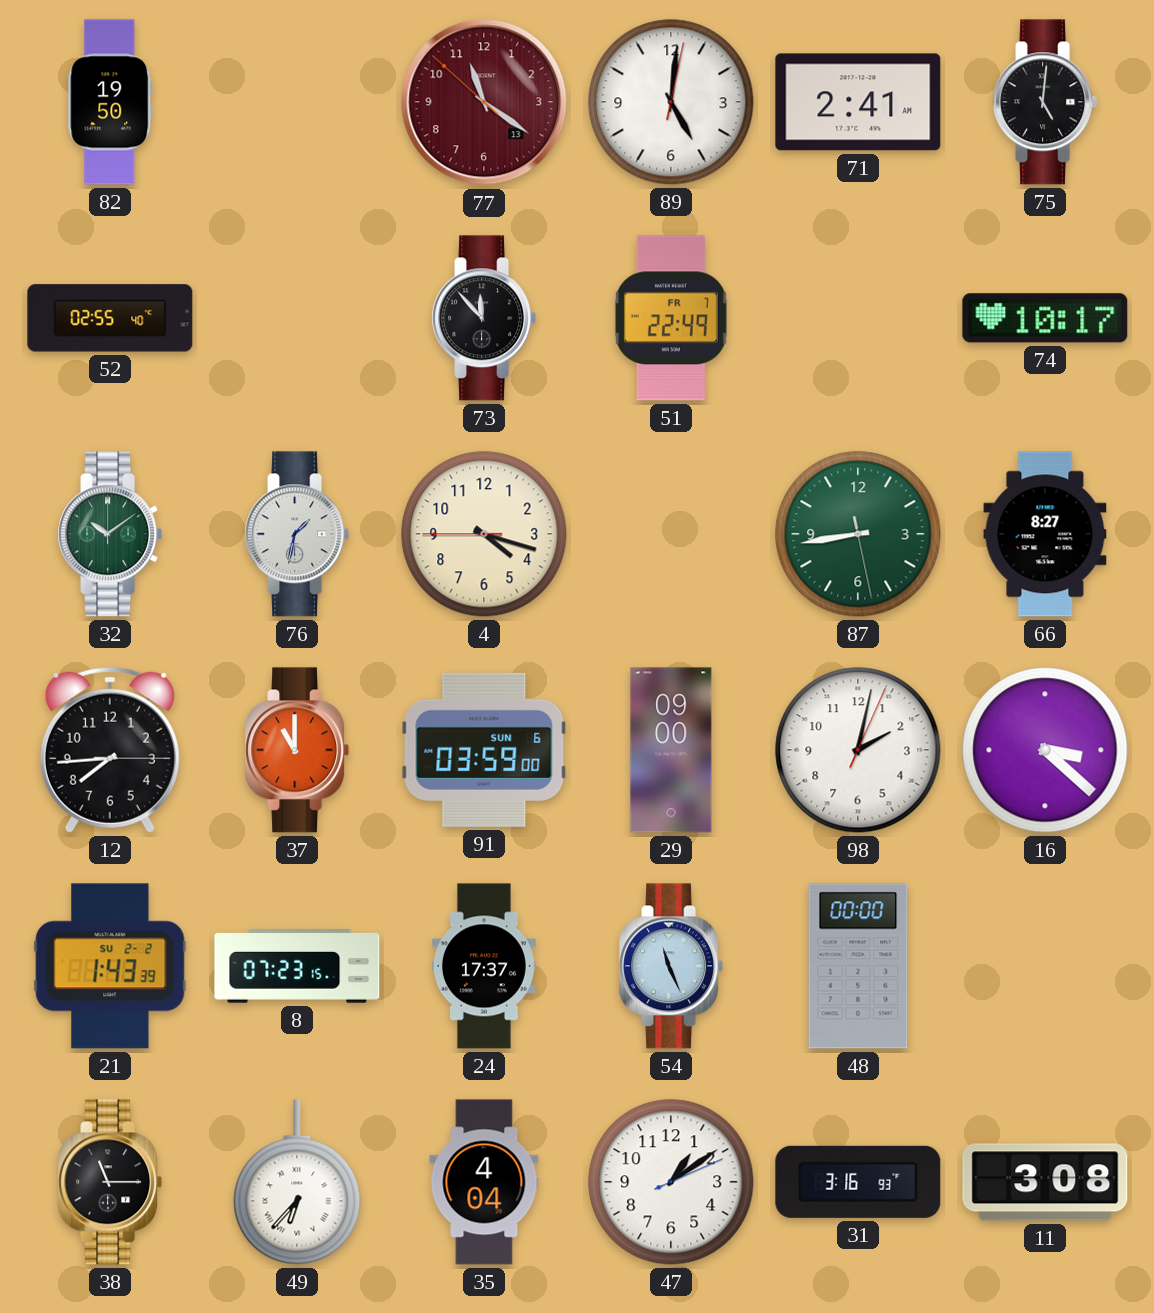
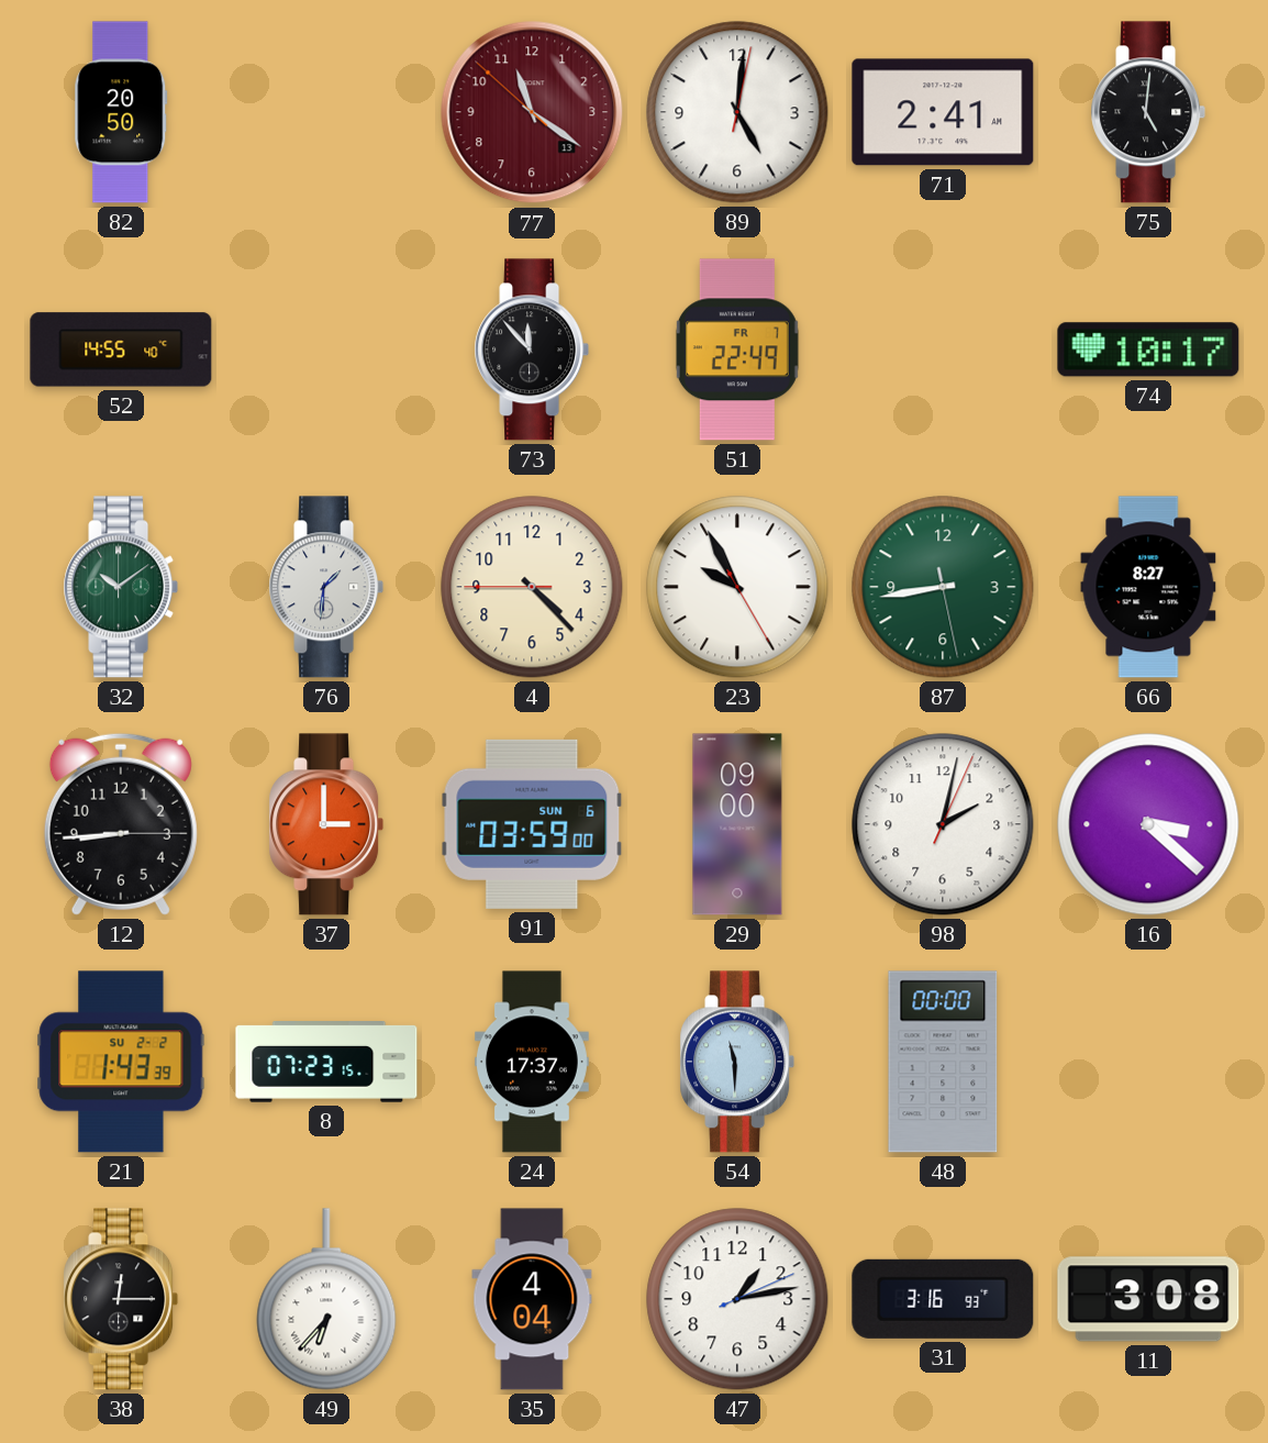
82: 19:50 -> 20:50
52: 02:55 -> 14:55
76: 1:32 -> 1:31
4: 4:17 -> 4:22
23: none -> 9:55
12: 7:44 -> 8:44
37: 11:00 -> 3:00
54: 11:26 -> 11:30
38: 11:15 -> 12:15
47: 1:09 -> 1:13
